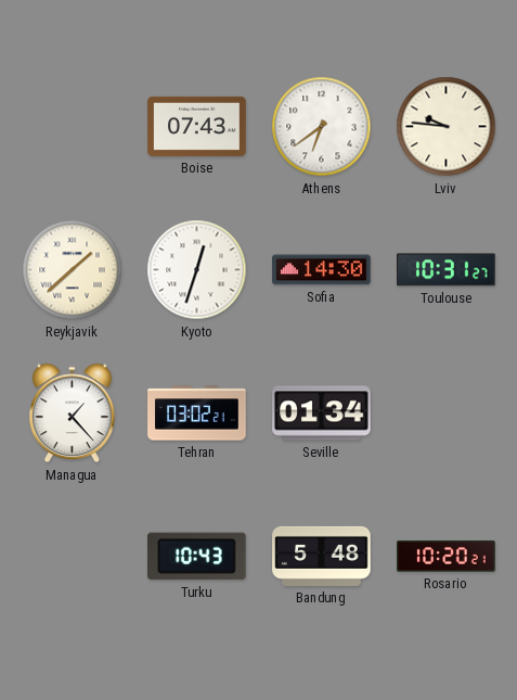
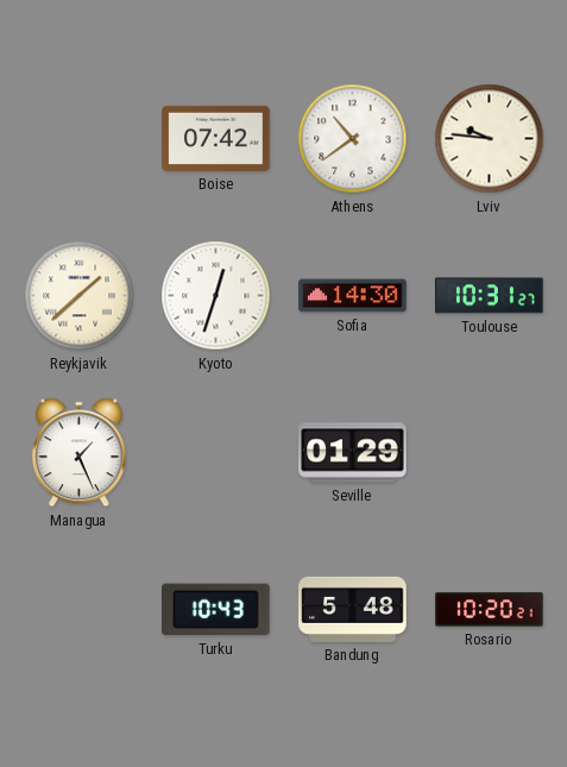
Boise: 07:43 -> 07:42
Athens: 6:39 -> 10:39
Managua: 1:23 -> 1:26
Tehran: 03:02 -> none
Seville: 01:34 -> 01:29
